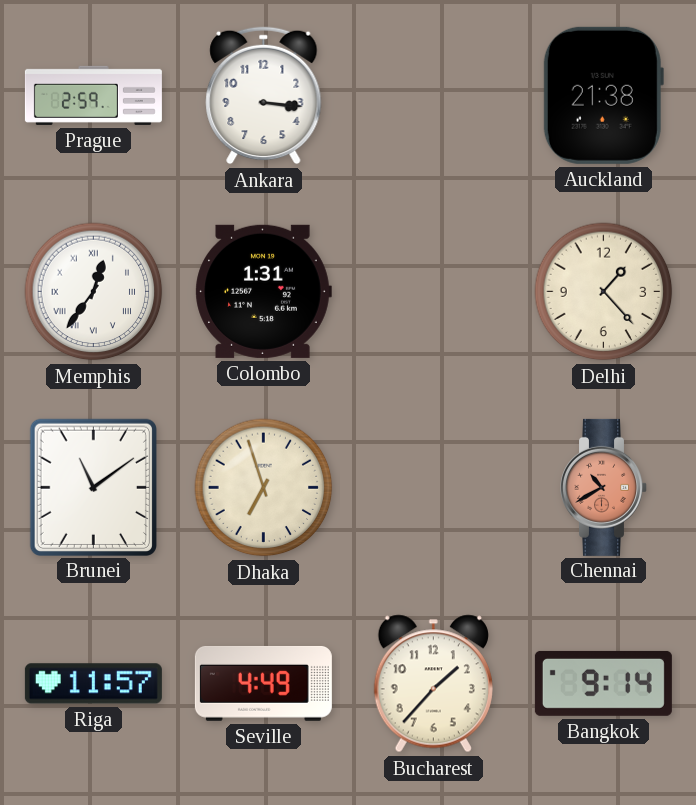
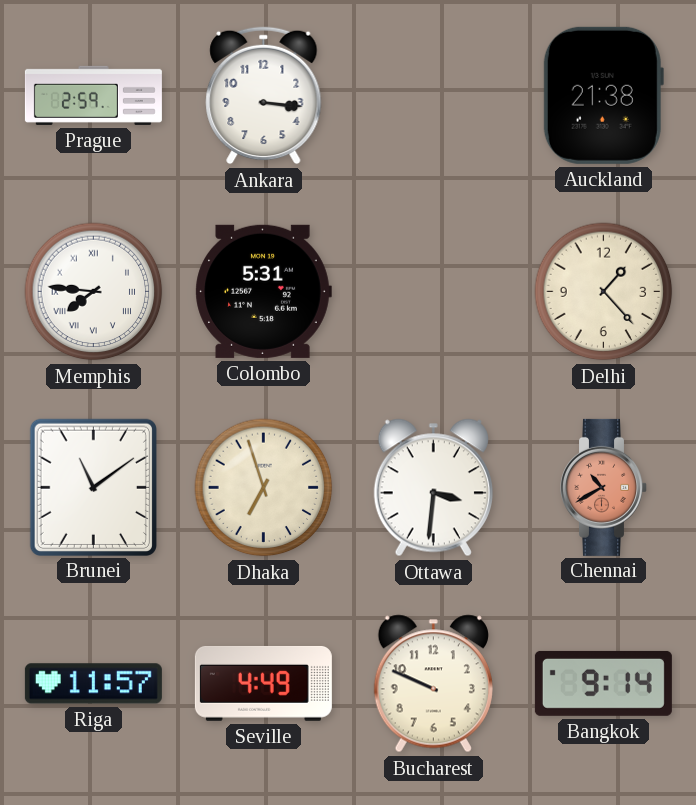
Memphis: 12:36 -> 7:46
Colombo: 1:31 -> 5:31
Ottawa: none -> 3:31
Bucharest: 1:37 -> 9:49
